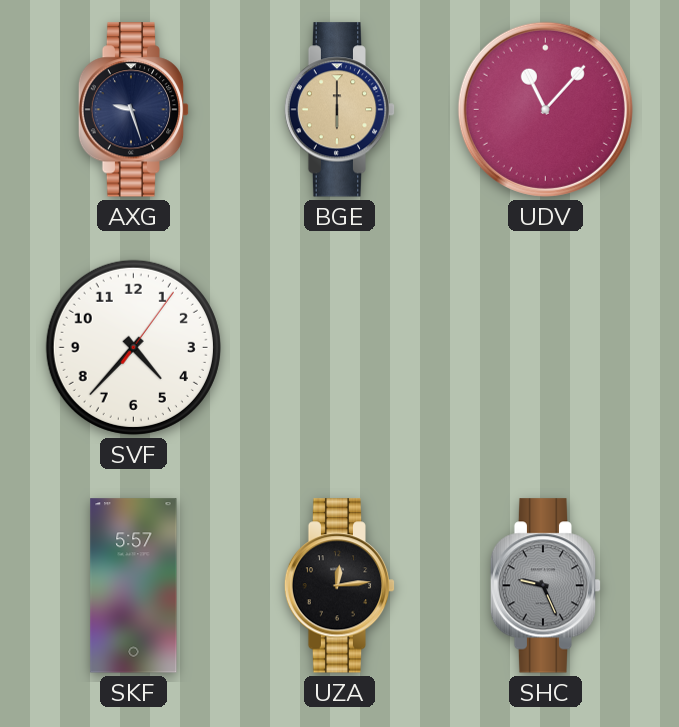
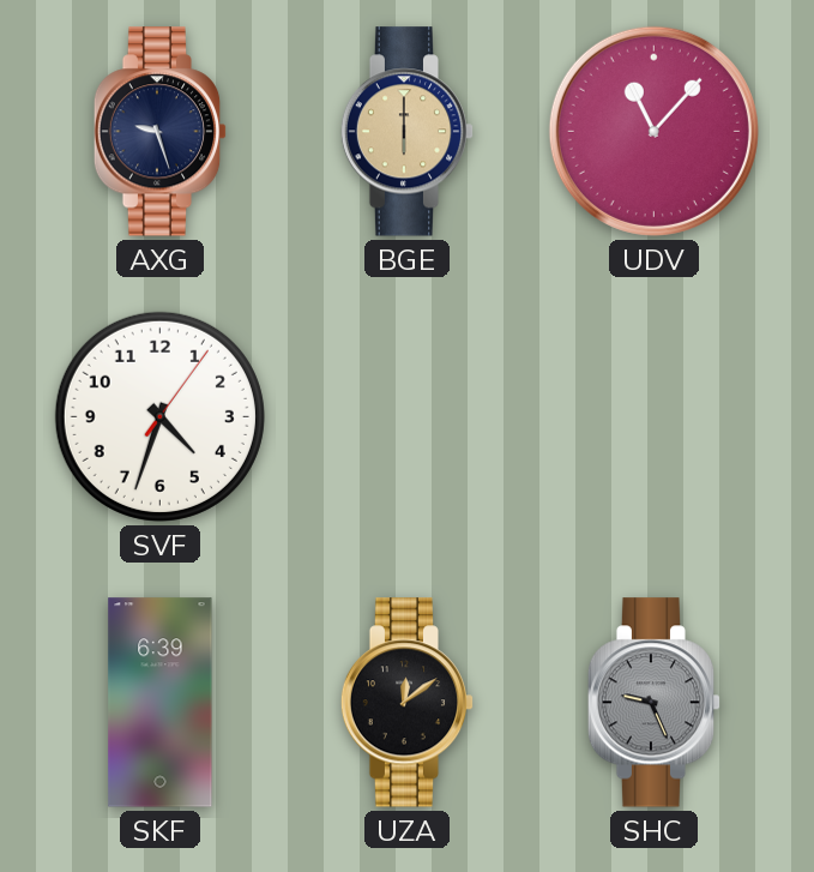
SVF: 4:37 -> 4:33
SKF: 5:57 -> 6:39
UZA: 12:14 -> 12:09
